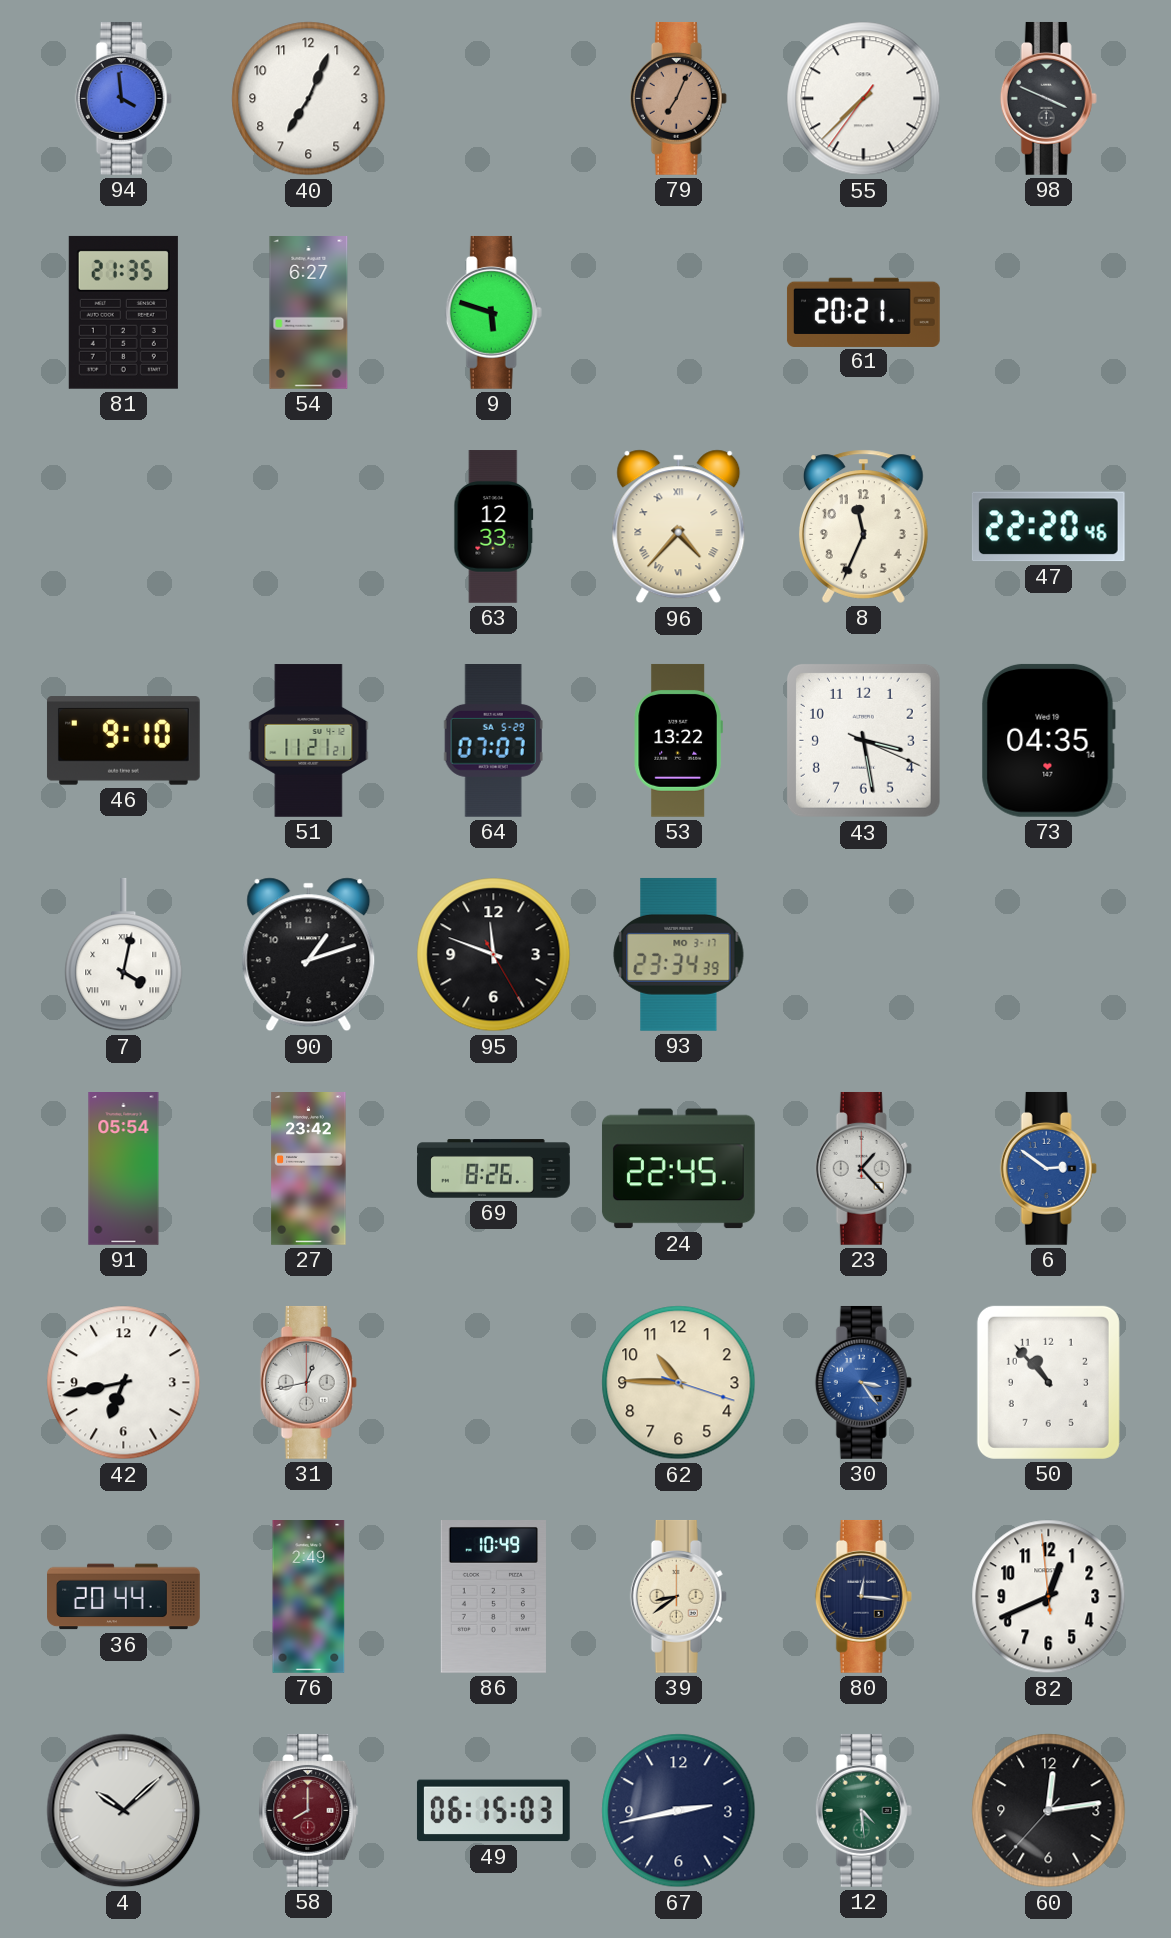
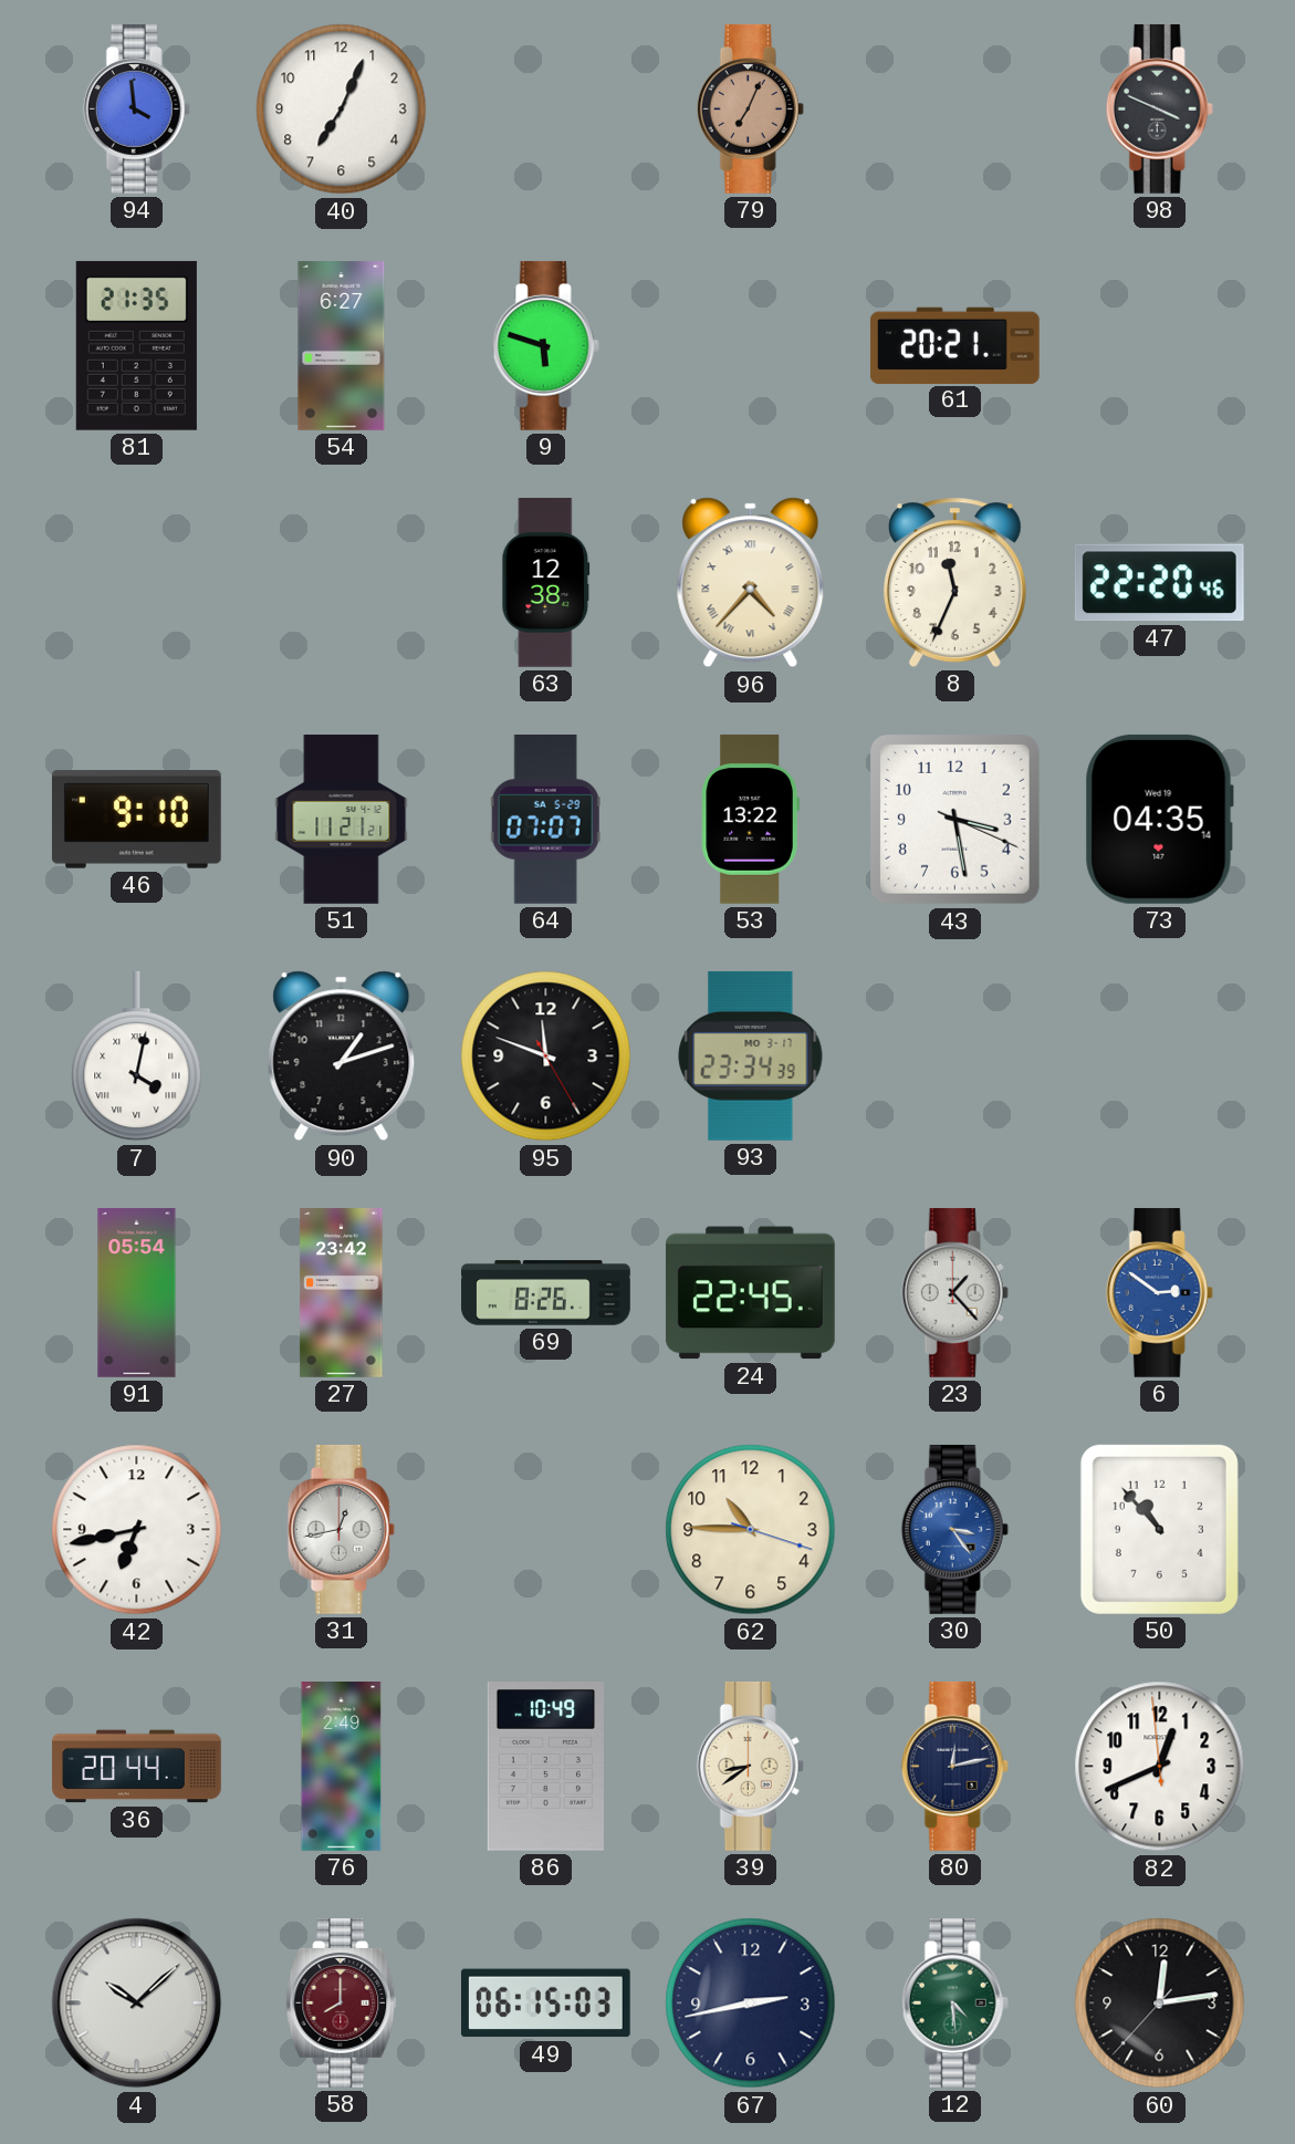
55: 7:37 -> none
63: 12:33 -> 12:38
80: 12:16 -> 12:13
